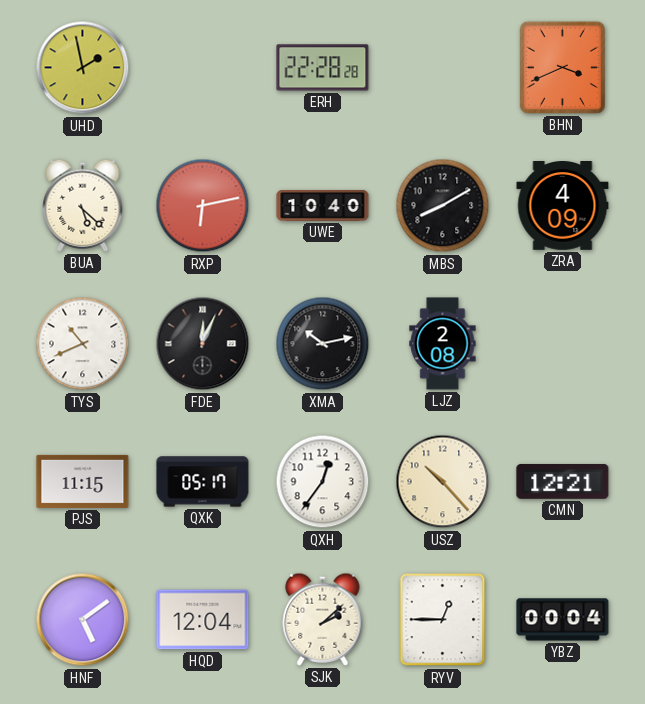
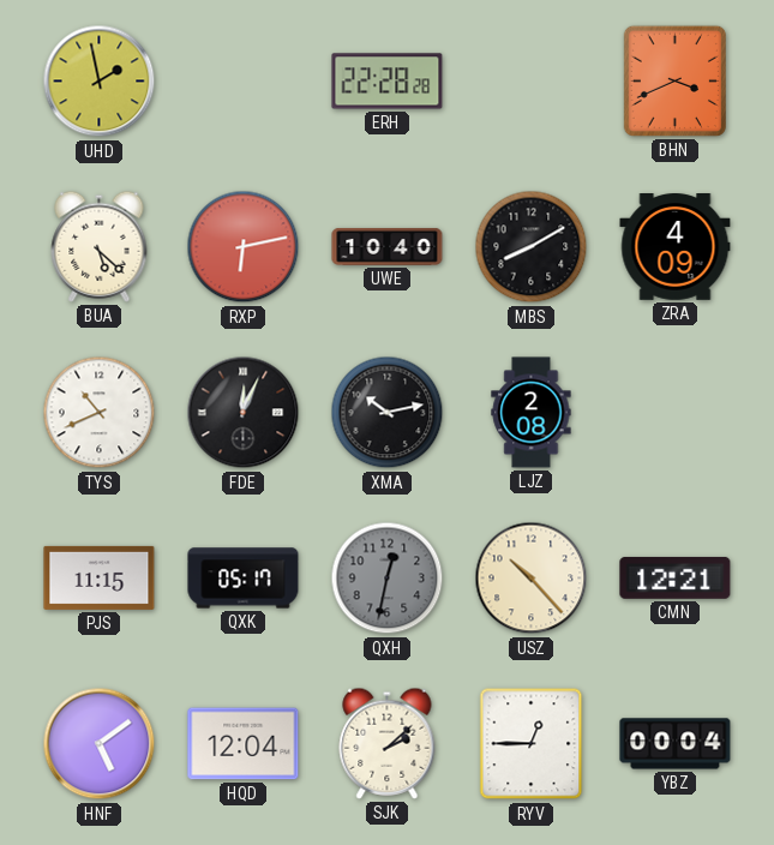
QXH: 12:36 -> 12:32
QXH dial: white -> grey
